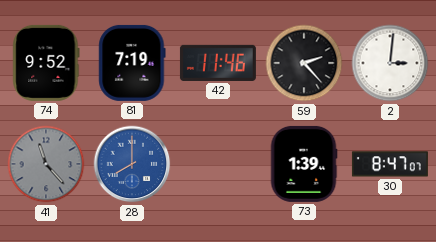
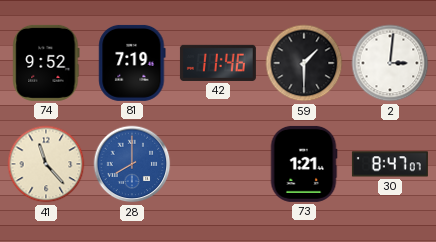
59: 2:23 -> 1:30
41 dial: grey -> cream
73: 1:39 -> 1:21
